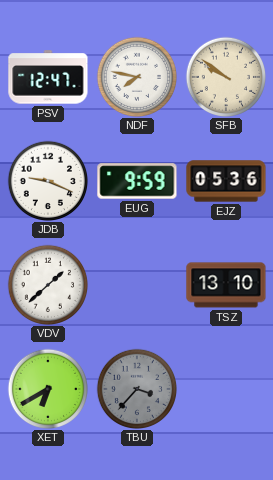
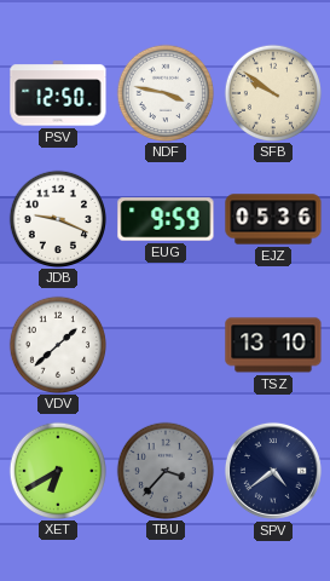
PSV: 12:47 -> 12:50
NDF: 7:47 -> 3:47
SPV: none -> 4:39
